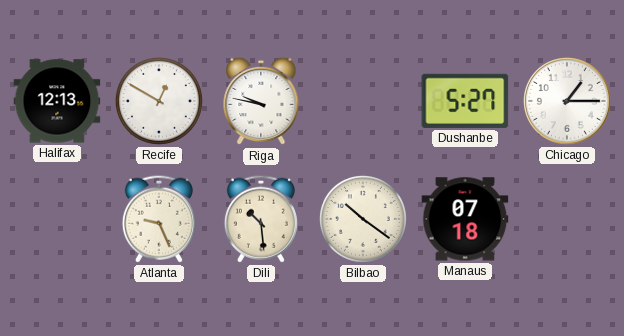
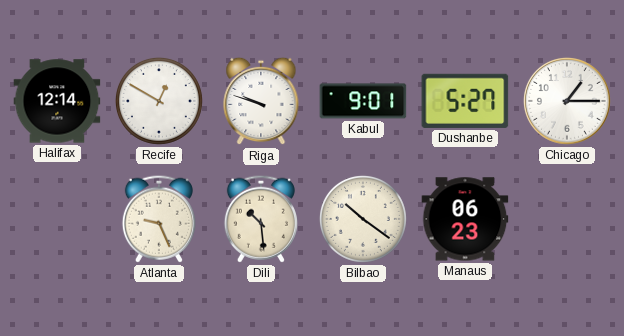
Halifax: 12:13 -> 12:14
Riga: 9:47 -> 9:48
Kabul: none -> 9:01
Manaus: 07:18 -> 06:23
